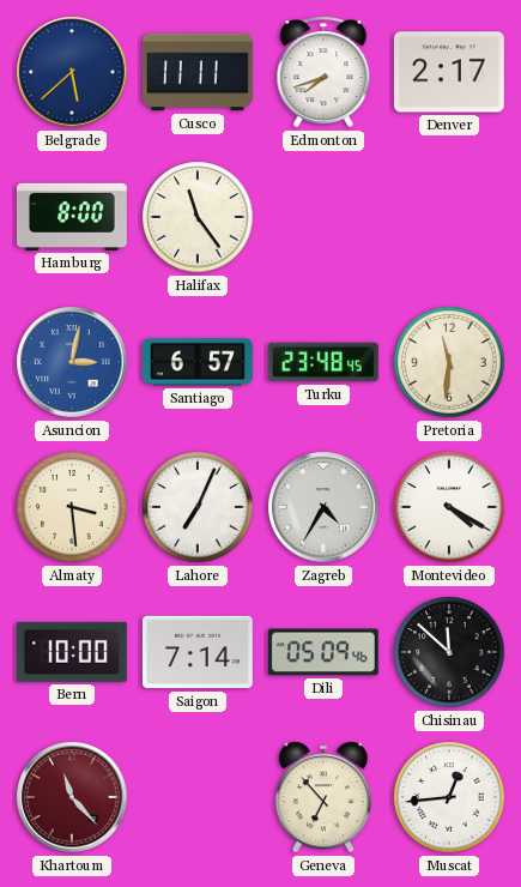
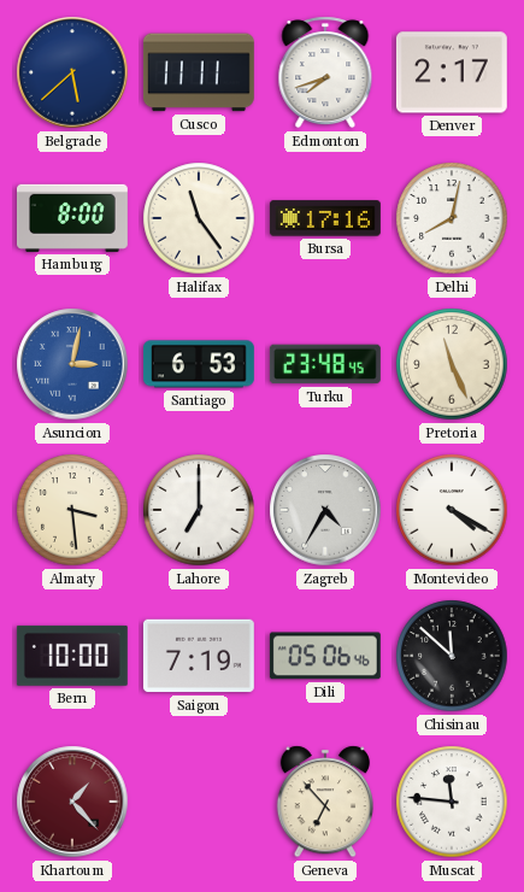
Bursa: none -> 17:16
Delhi: none -> 8:02
Santiago: 6:57 -> 6:53
Pretoria: 11:31 -> 11:26
Lahore: 7:04 -> 7:00
Saigon: 7:14 -> 7:19
Dili: 05:09 -> 05:06
Khartoum: 11:23 -> 1:23
Muscat: 12:44 -> 11:46
